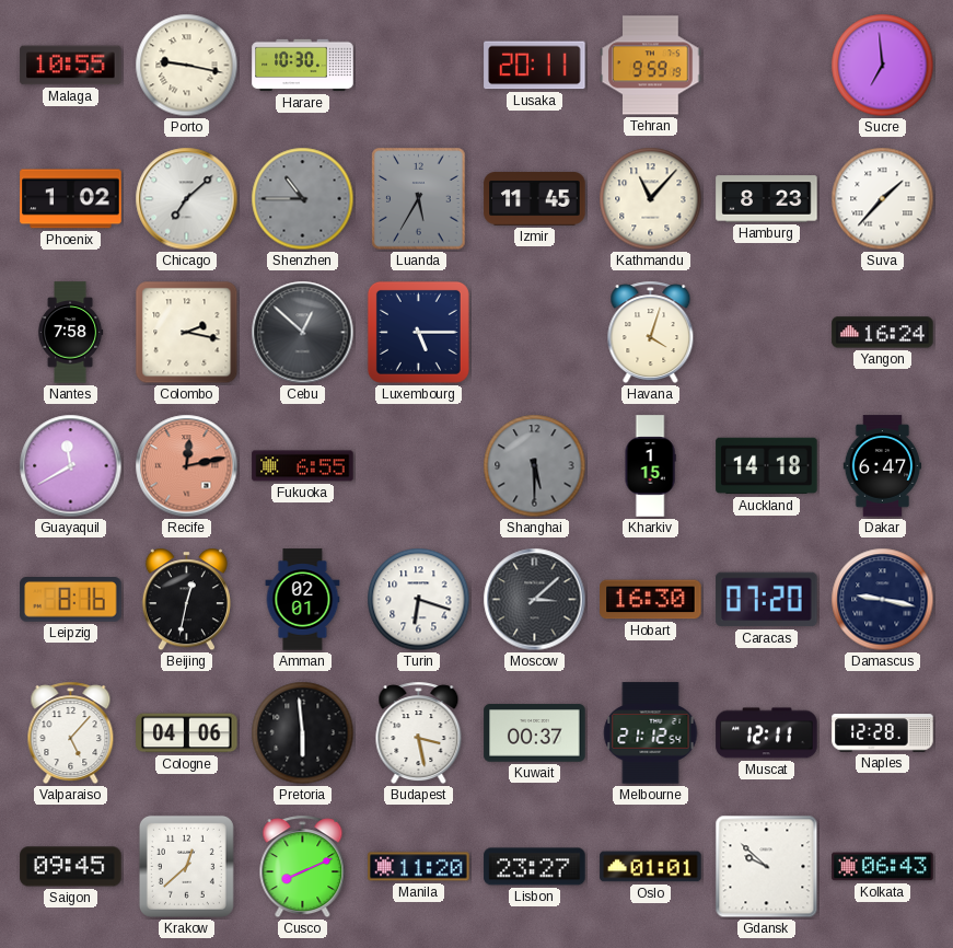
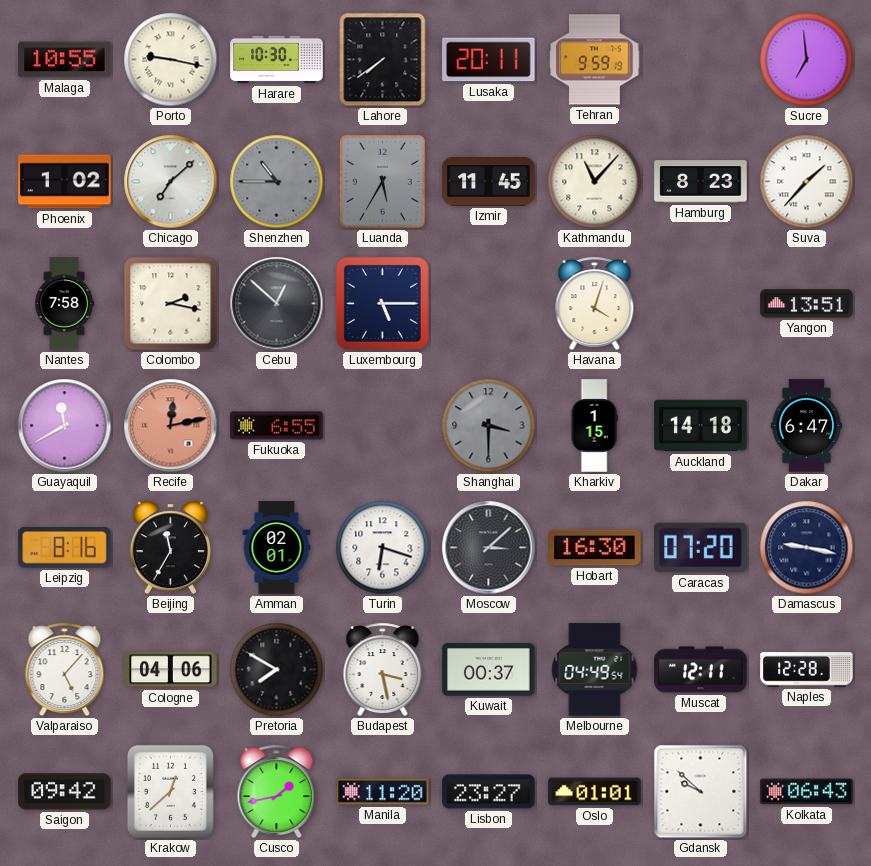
Lahore: none -> 7:39
Yangon: 16:24 -> 13:51
Shanghai: 5:30 -> 3:30
Beijing: 12:32 -> 11:35
Pretoria: 5:59 -> 7:50
Melbourne: 21:12 -> 04:49
Saigon: 09:45 -> 09:42
Cusco: 8:11 -> 1:43
